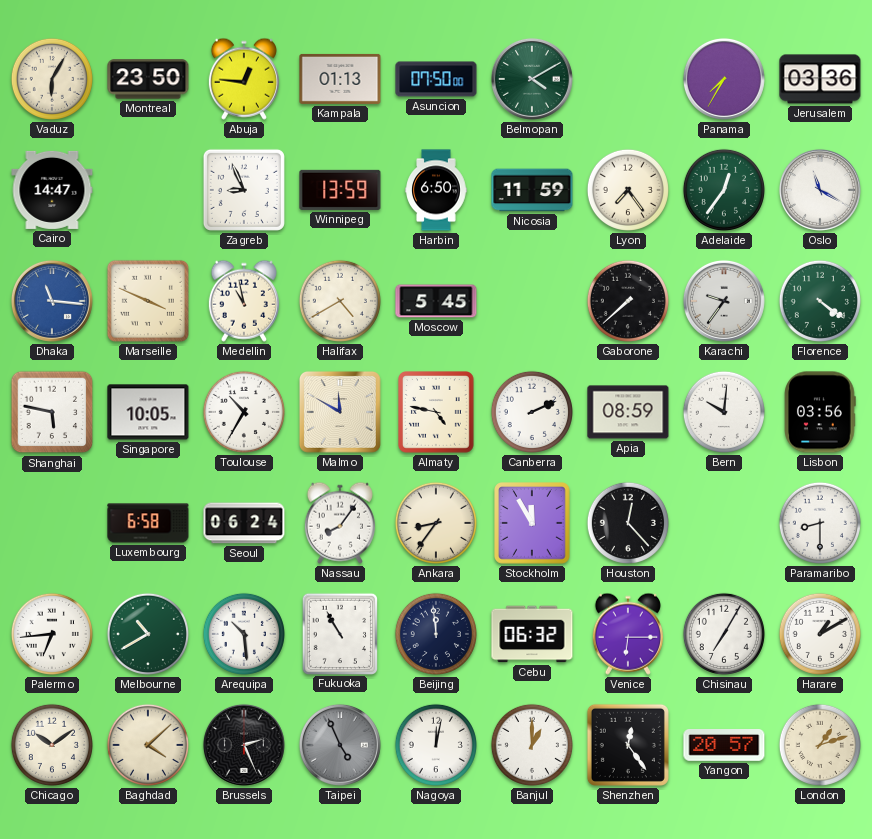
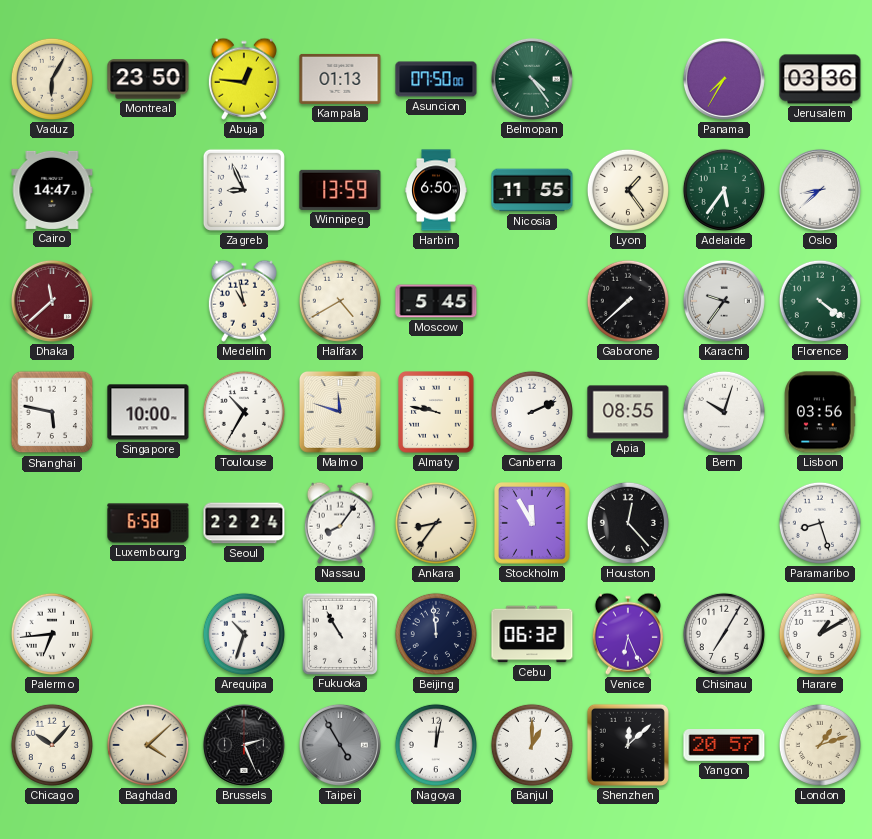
Belmopan: 4:10 -> 4:24
Nicosia: 11:59 -> 11:55
Lyon: 7:24 -> 1:24
Adelaide: 12:36 -> 5:36
Oslo: 11:20 -> 8:38
Dhaka: 11:16 -> 11:38
Dhaka dial: blue -> burgundy
Marseille: 3:49 -> none
Singapore: 10:05 -> 10:00
Malmo: 11:50 -> 11:48
Almaty: 4:47 -> 9:47
Apia: 08:59 -> 08:55
Bern: 10:01 -> 10:03
Seoul: 06:24 -> 22:24
Paramaribo: 8:30 -> 8:27
Melbourne: 10:40 -> none
Arequipa: 10:29 -> 10:33
Venice: 6:15 -> 6:26
Chicago: 10:09 -> 10:07
Taipei: 4:56 -> 4:55
Shenzhen: 12:24 -> 12:08
